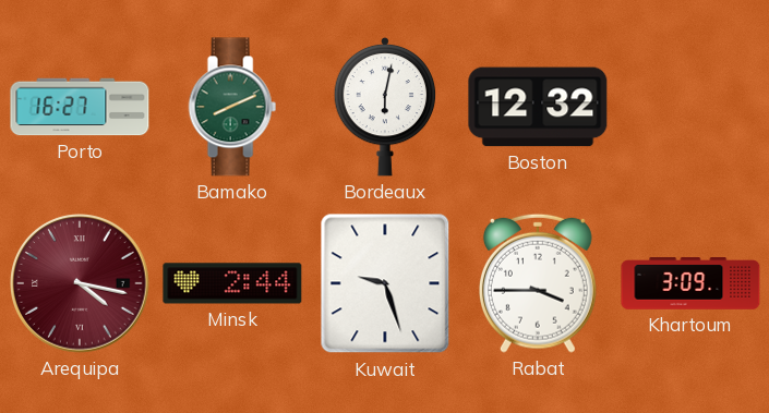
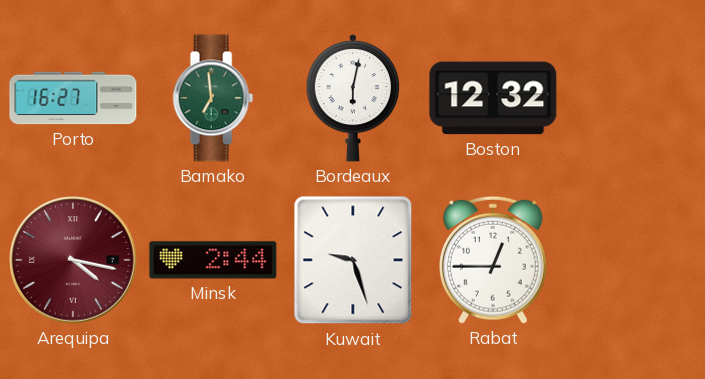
Bamako: 8:11 -> 6:59
Rabat: 3:45 -> 12:45
Khartoum: 3:09 -> none
